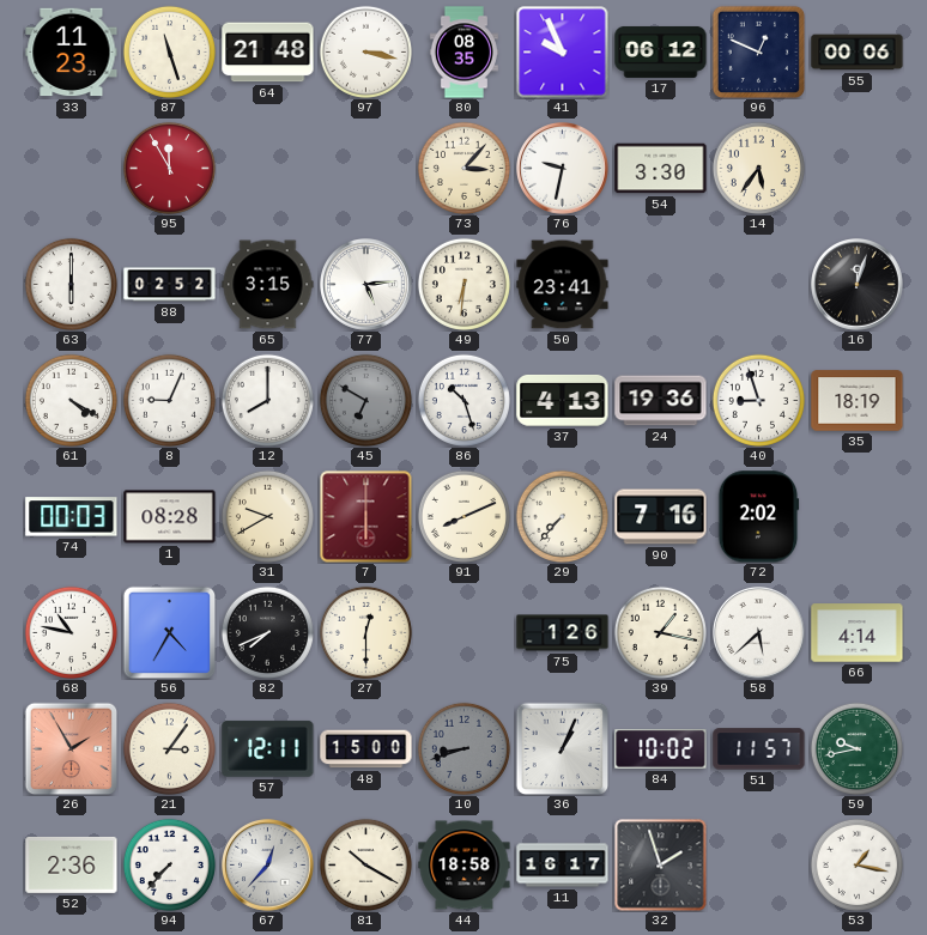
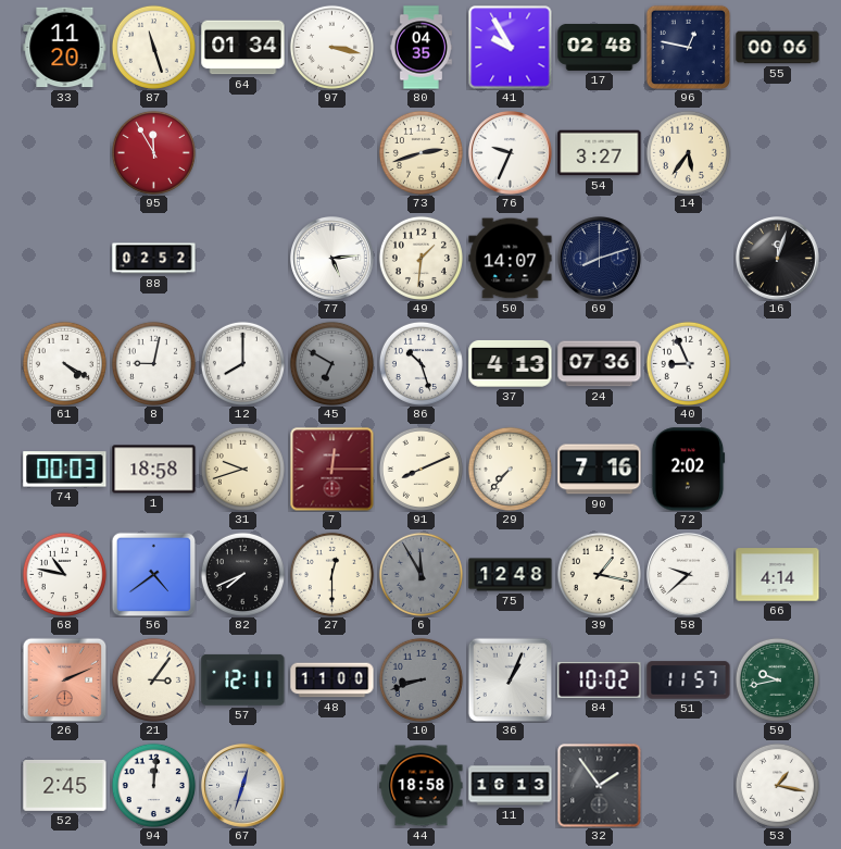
33: 11:23 -> 11:20
64: 21:48 -> 01:34
80: 08:35 -> 04:35
41: 9:56 -> 9:55
17: 06:12 -> 02:48
96: 12:49 -> 12:47
73: 3:07 -> 2:42
76: 9:32 -> 9:34
54: 3:30 -> 3:27
63: 6:00 -> none
65: 3:15 -> none
49: 6:31 -> 1:31
50: 23:41 -> 14:07
69: none -> 8:12
8: 9:04 -> 9:02
24: 19:36 -> 07:36
40: 8:57 -> 8:56
35: 18:19 -> none
1: 08:28 -> 18:58
31: 9:40 -> 9:42
7: 6:00 -> 12:15
56: 4:35 -> 4:39
6: none -> 11:55
75: 1:26 -> 12:48
58: 5:38 -> 9:38
26: 1:55 -> 2:11
48: 15:00 -> 11:00
52: 2:36 -> 2:45
94: 7:37 -> 12:01
67: 12:37 -> 12:33
81: 10:20 -> none
11: 16:17 -> 16:13
32: 1:57 -> 1:54
